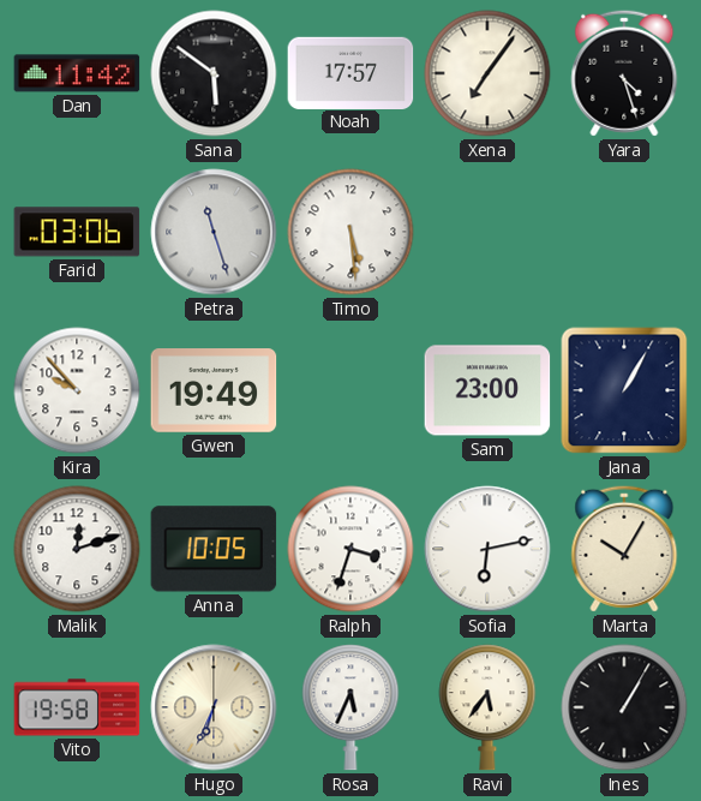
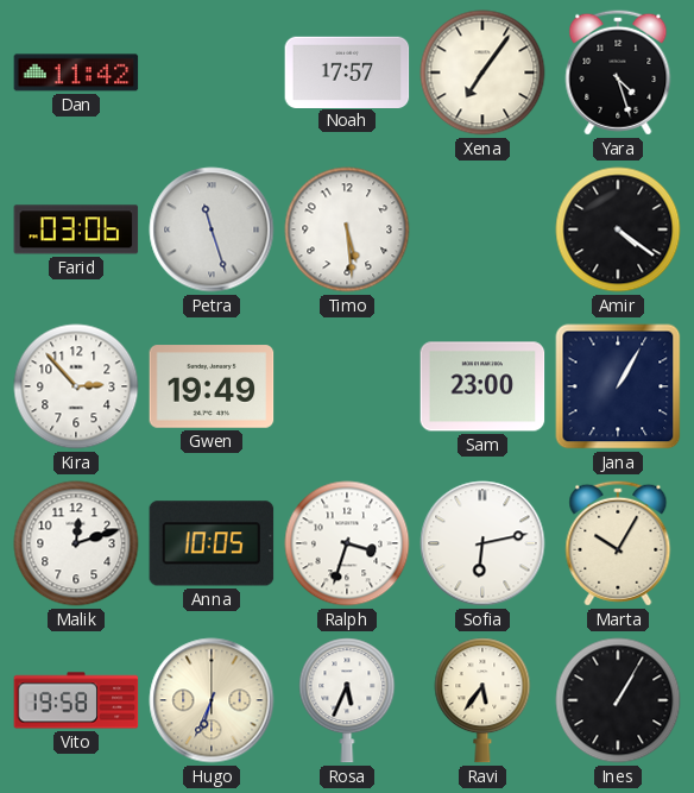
Sana: 5:51 -> none
Amir: none -> 4:21
Kira: 9:53 -> 2:53
